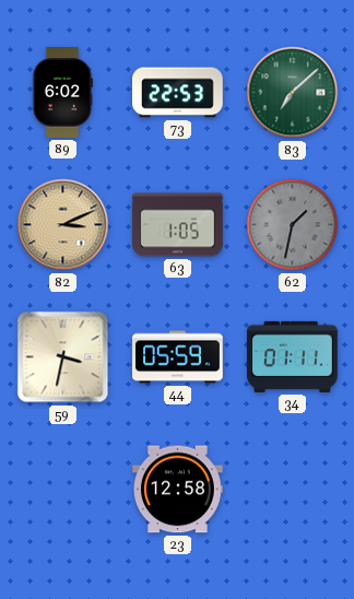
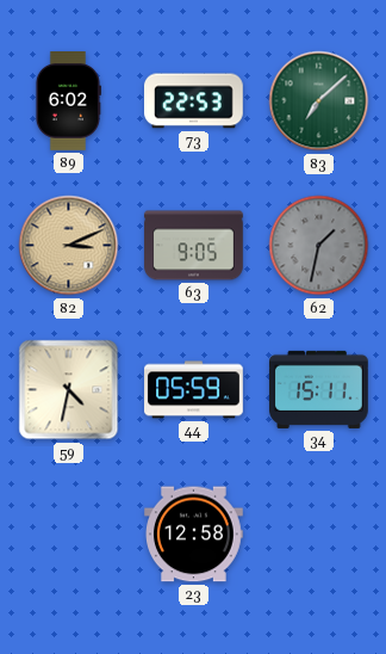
63: 1:05 -> 9:05
59: 3:32 -> 4:32
34: 01:11 -> 15:11
